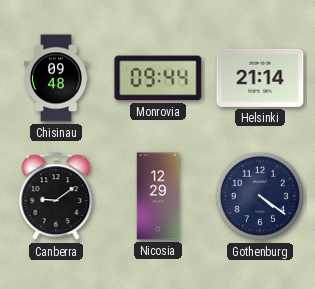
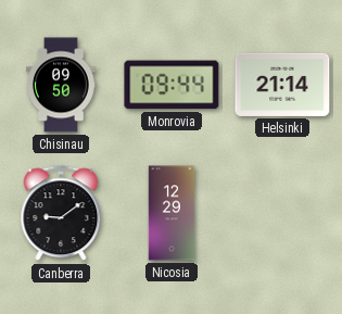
Chisinau: 09:48 -> 09:50
Gothenburg: 4:21 -> none
